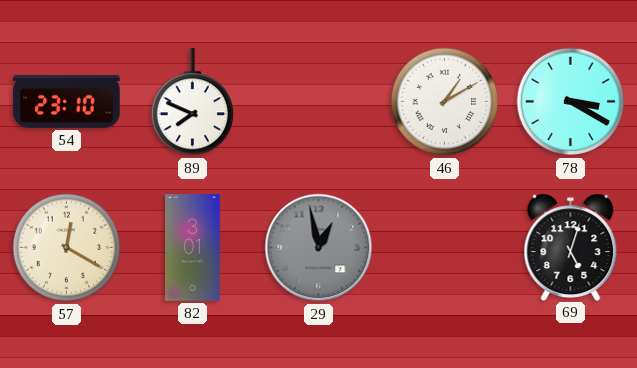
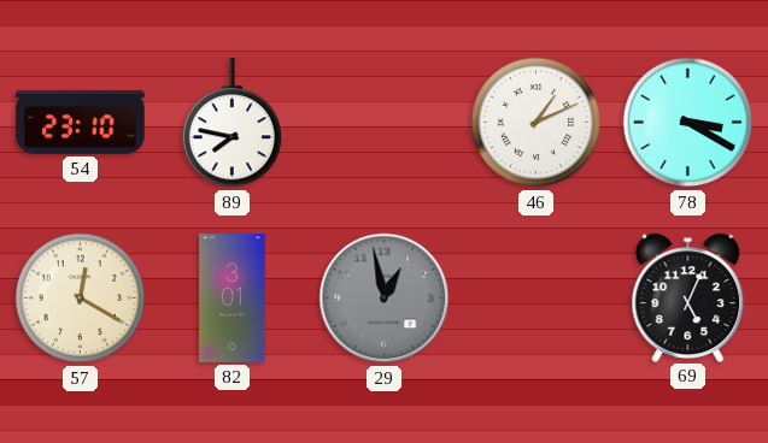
89: 7:49 -> 7:47
46: 1:10 -> 1:11
69: 5:03 -> 5:04
